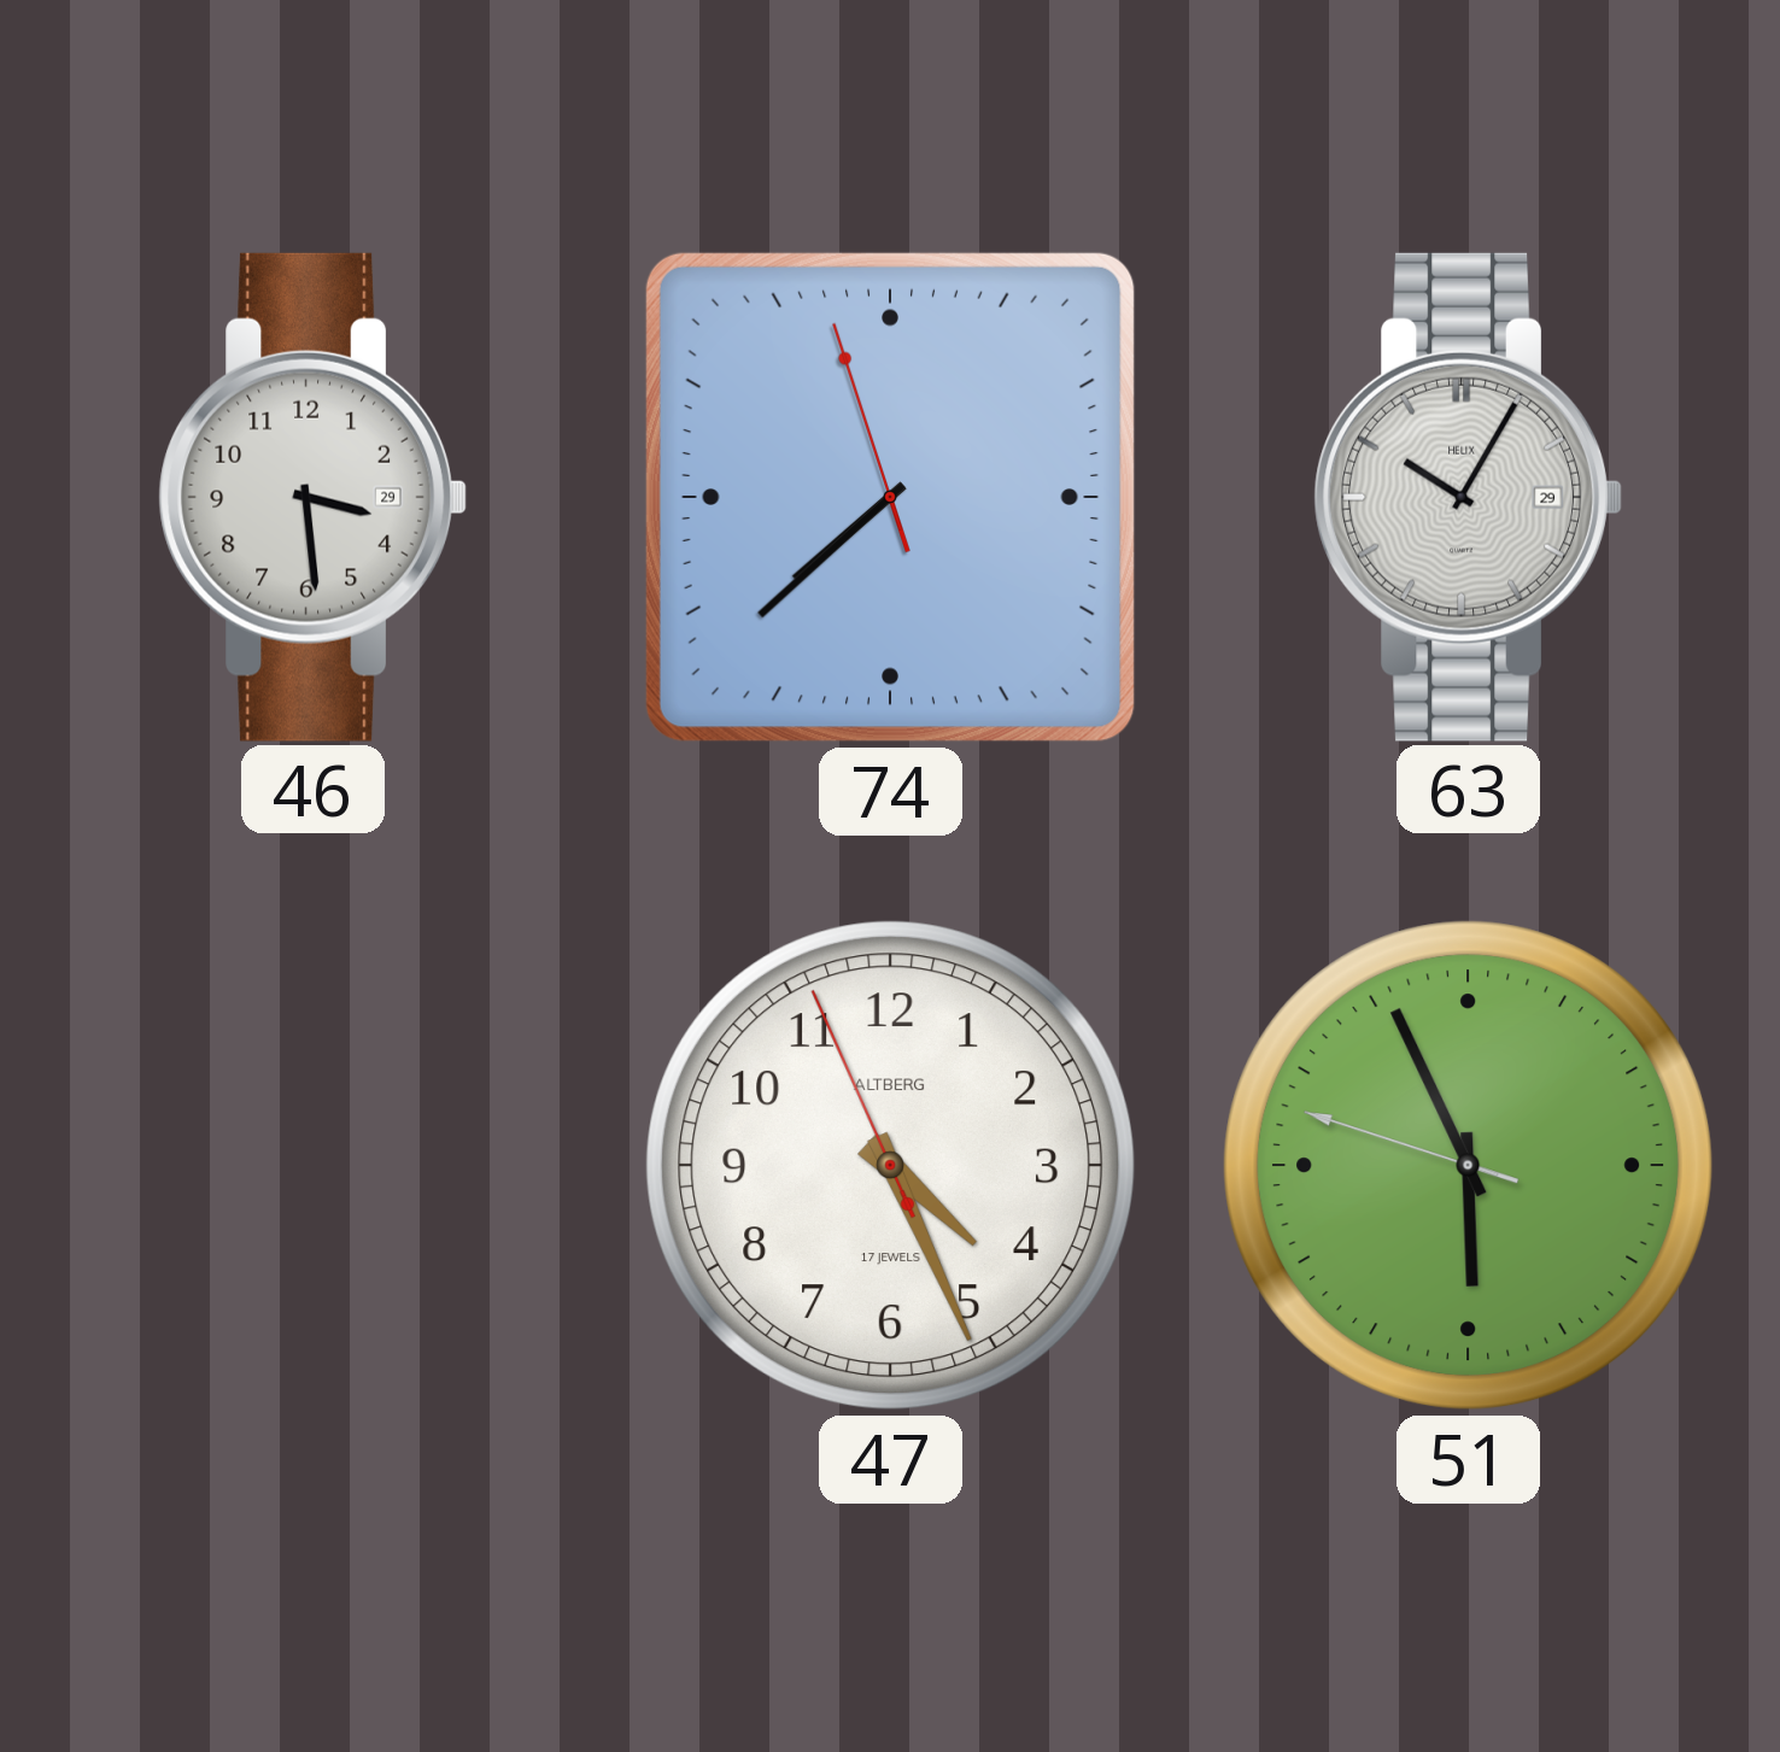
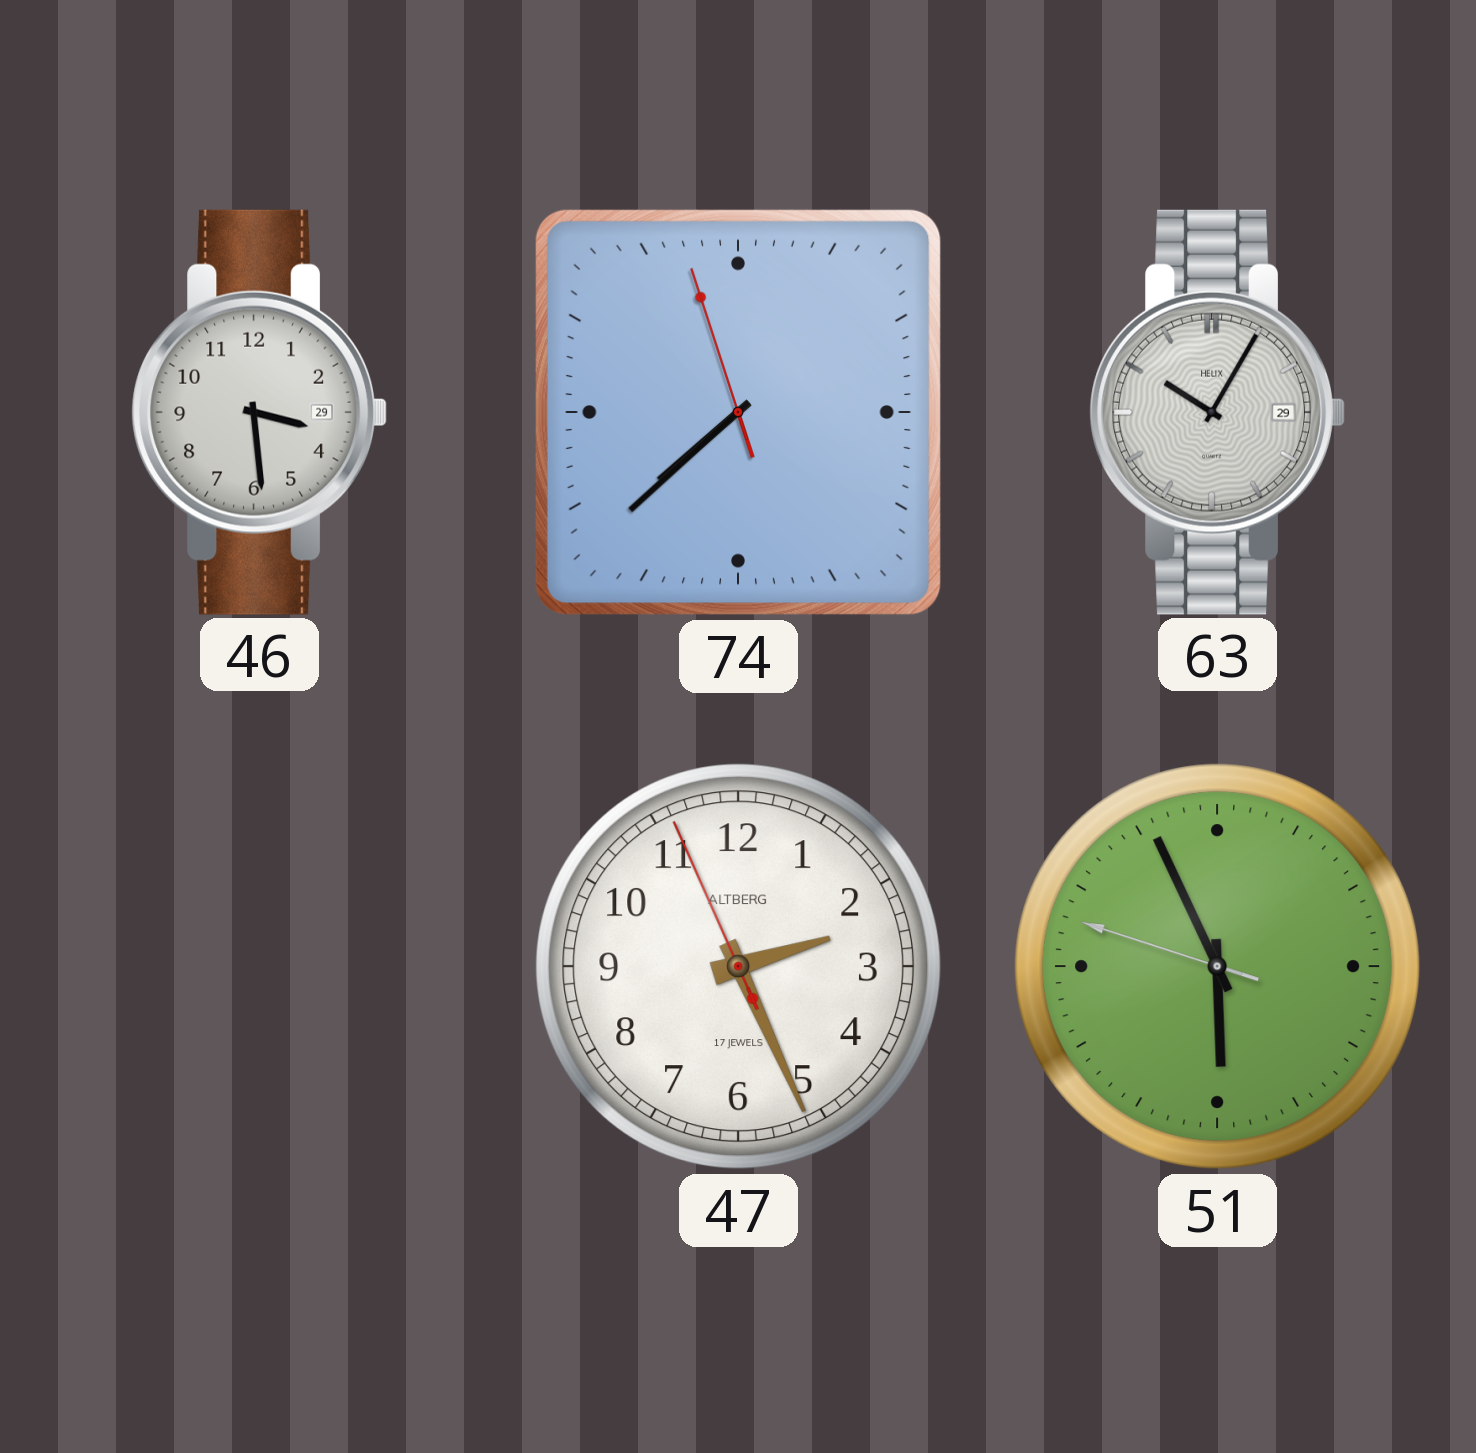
47: 4:25 -> 2:25
